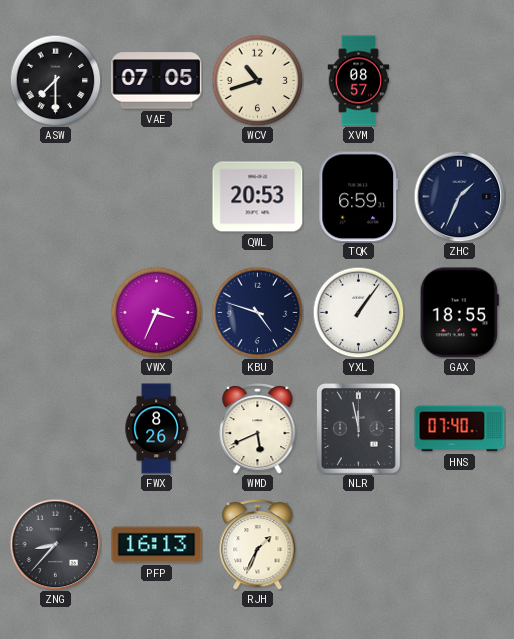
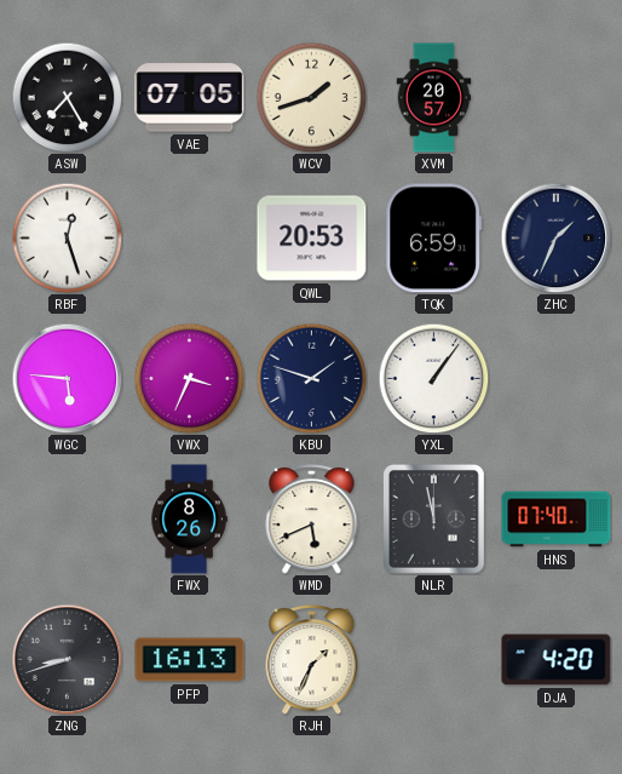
ASW: 7:30 -> 7:25
WCV: 10:42 -> 1:42
XVM: 08:57 -> 20:57
RBF: none -> 12:27
WGC: none -> 5:46
KBU: 4:48 -> 1:48
GAX: 18:55 -> none
ZNG: 8:37 -> 8:42
DJA: none -> 4:20
